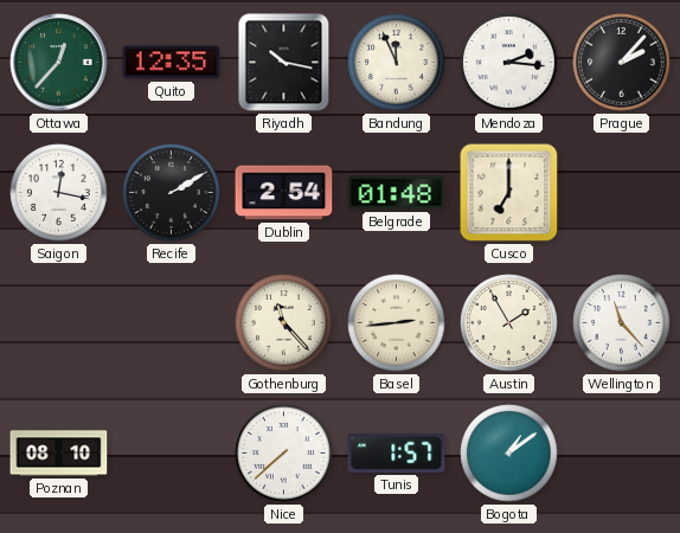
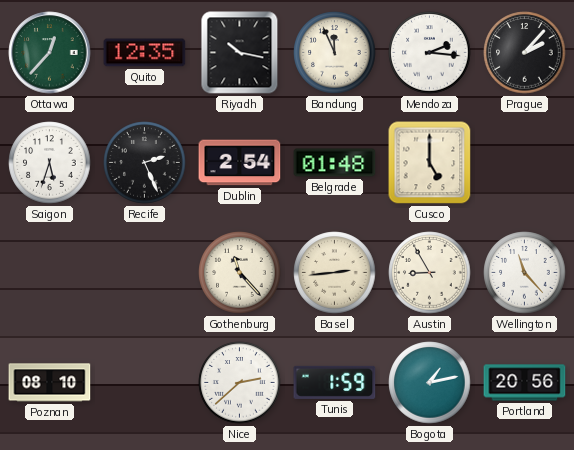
Saigon: 12:17 -> 5:33
Recife: 2:10 -> 2:26
Cusco: 7:00 -> 5:00
Austin: 1:55 -> 8:55
Nice: 7:38 -> 2:38
Tunis: 1:57 -> 1:59
Bogota: 1:09 -> 1:13
Portland: none -> 20:56
